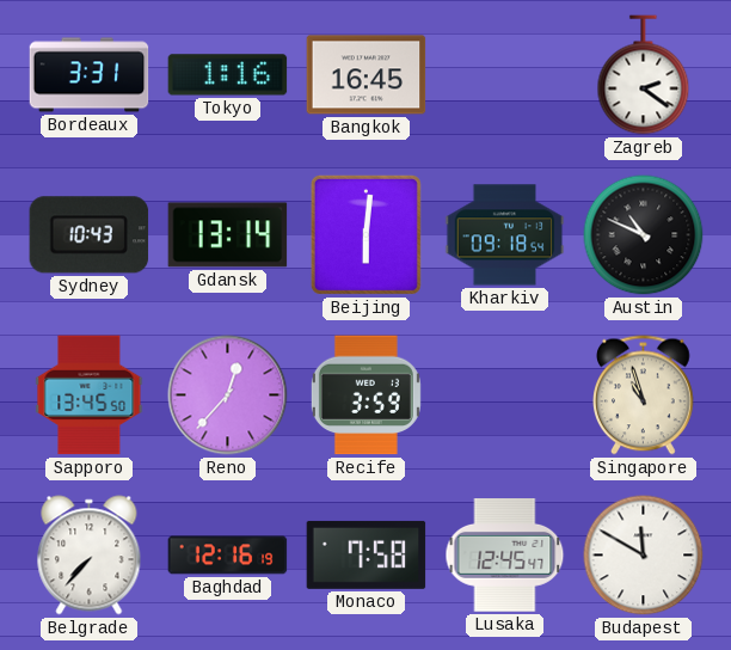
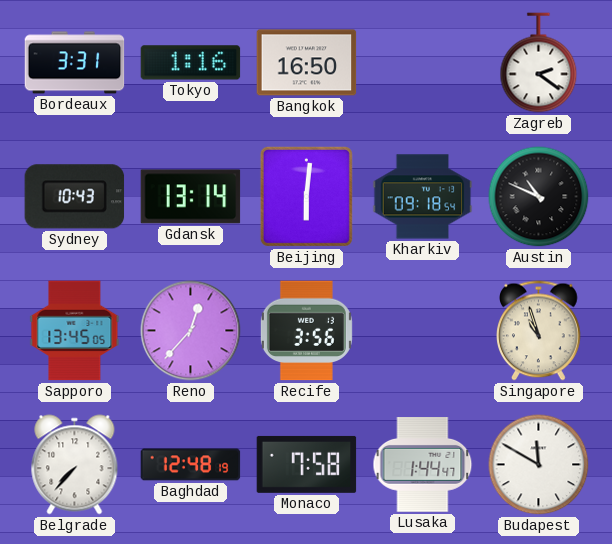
Bangkok: 16:45 -> 16:50
Sapporo: 13:45:50 -> 13:45:05
Recife: 3:59 -> 3:56
Baghdad: 12:16 -> 12:48
Lusaka: 12:45 -> 1:44
